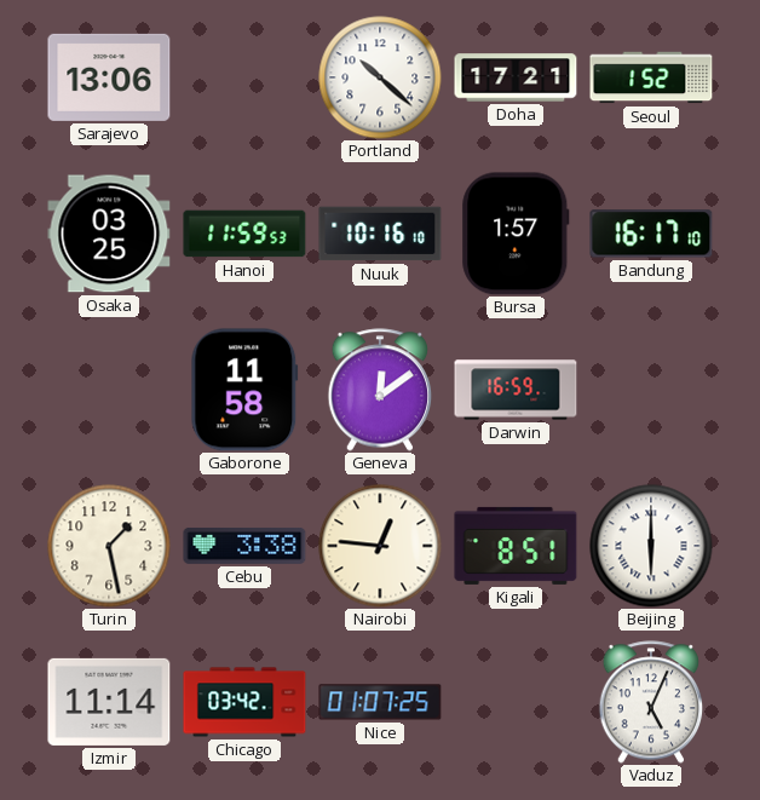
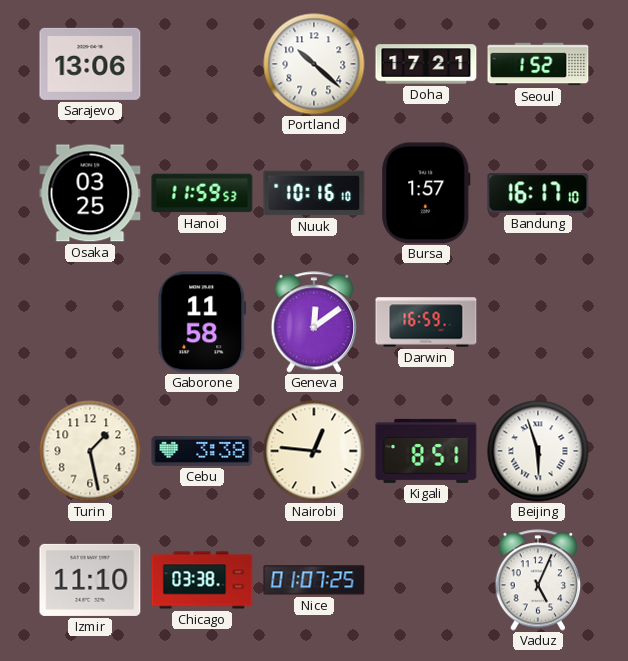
Beijing: 6:00 -> 5:57
Izmir: 11:14 -> 11:10
Chicago: 03:42 -> 03:38
